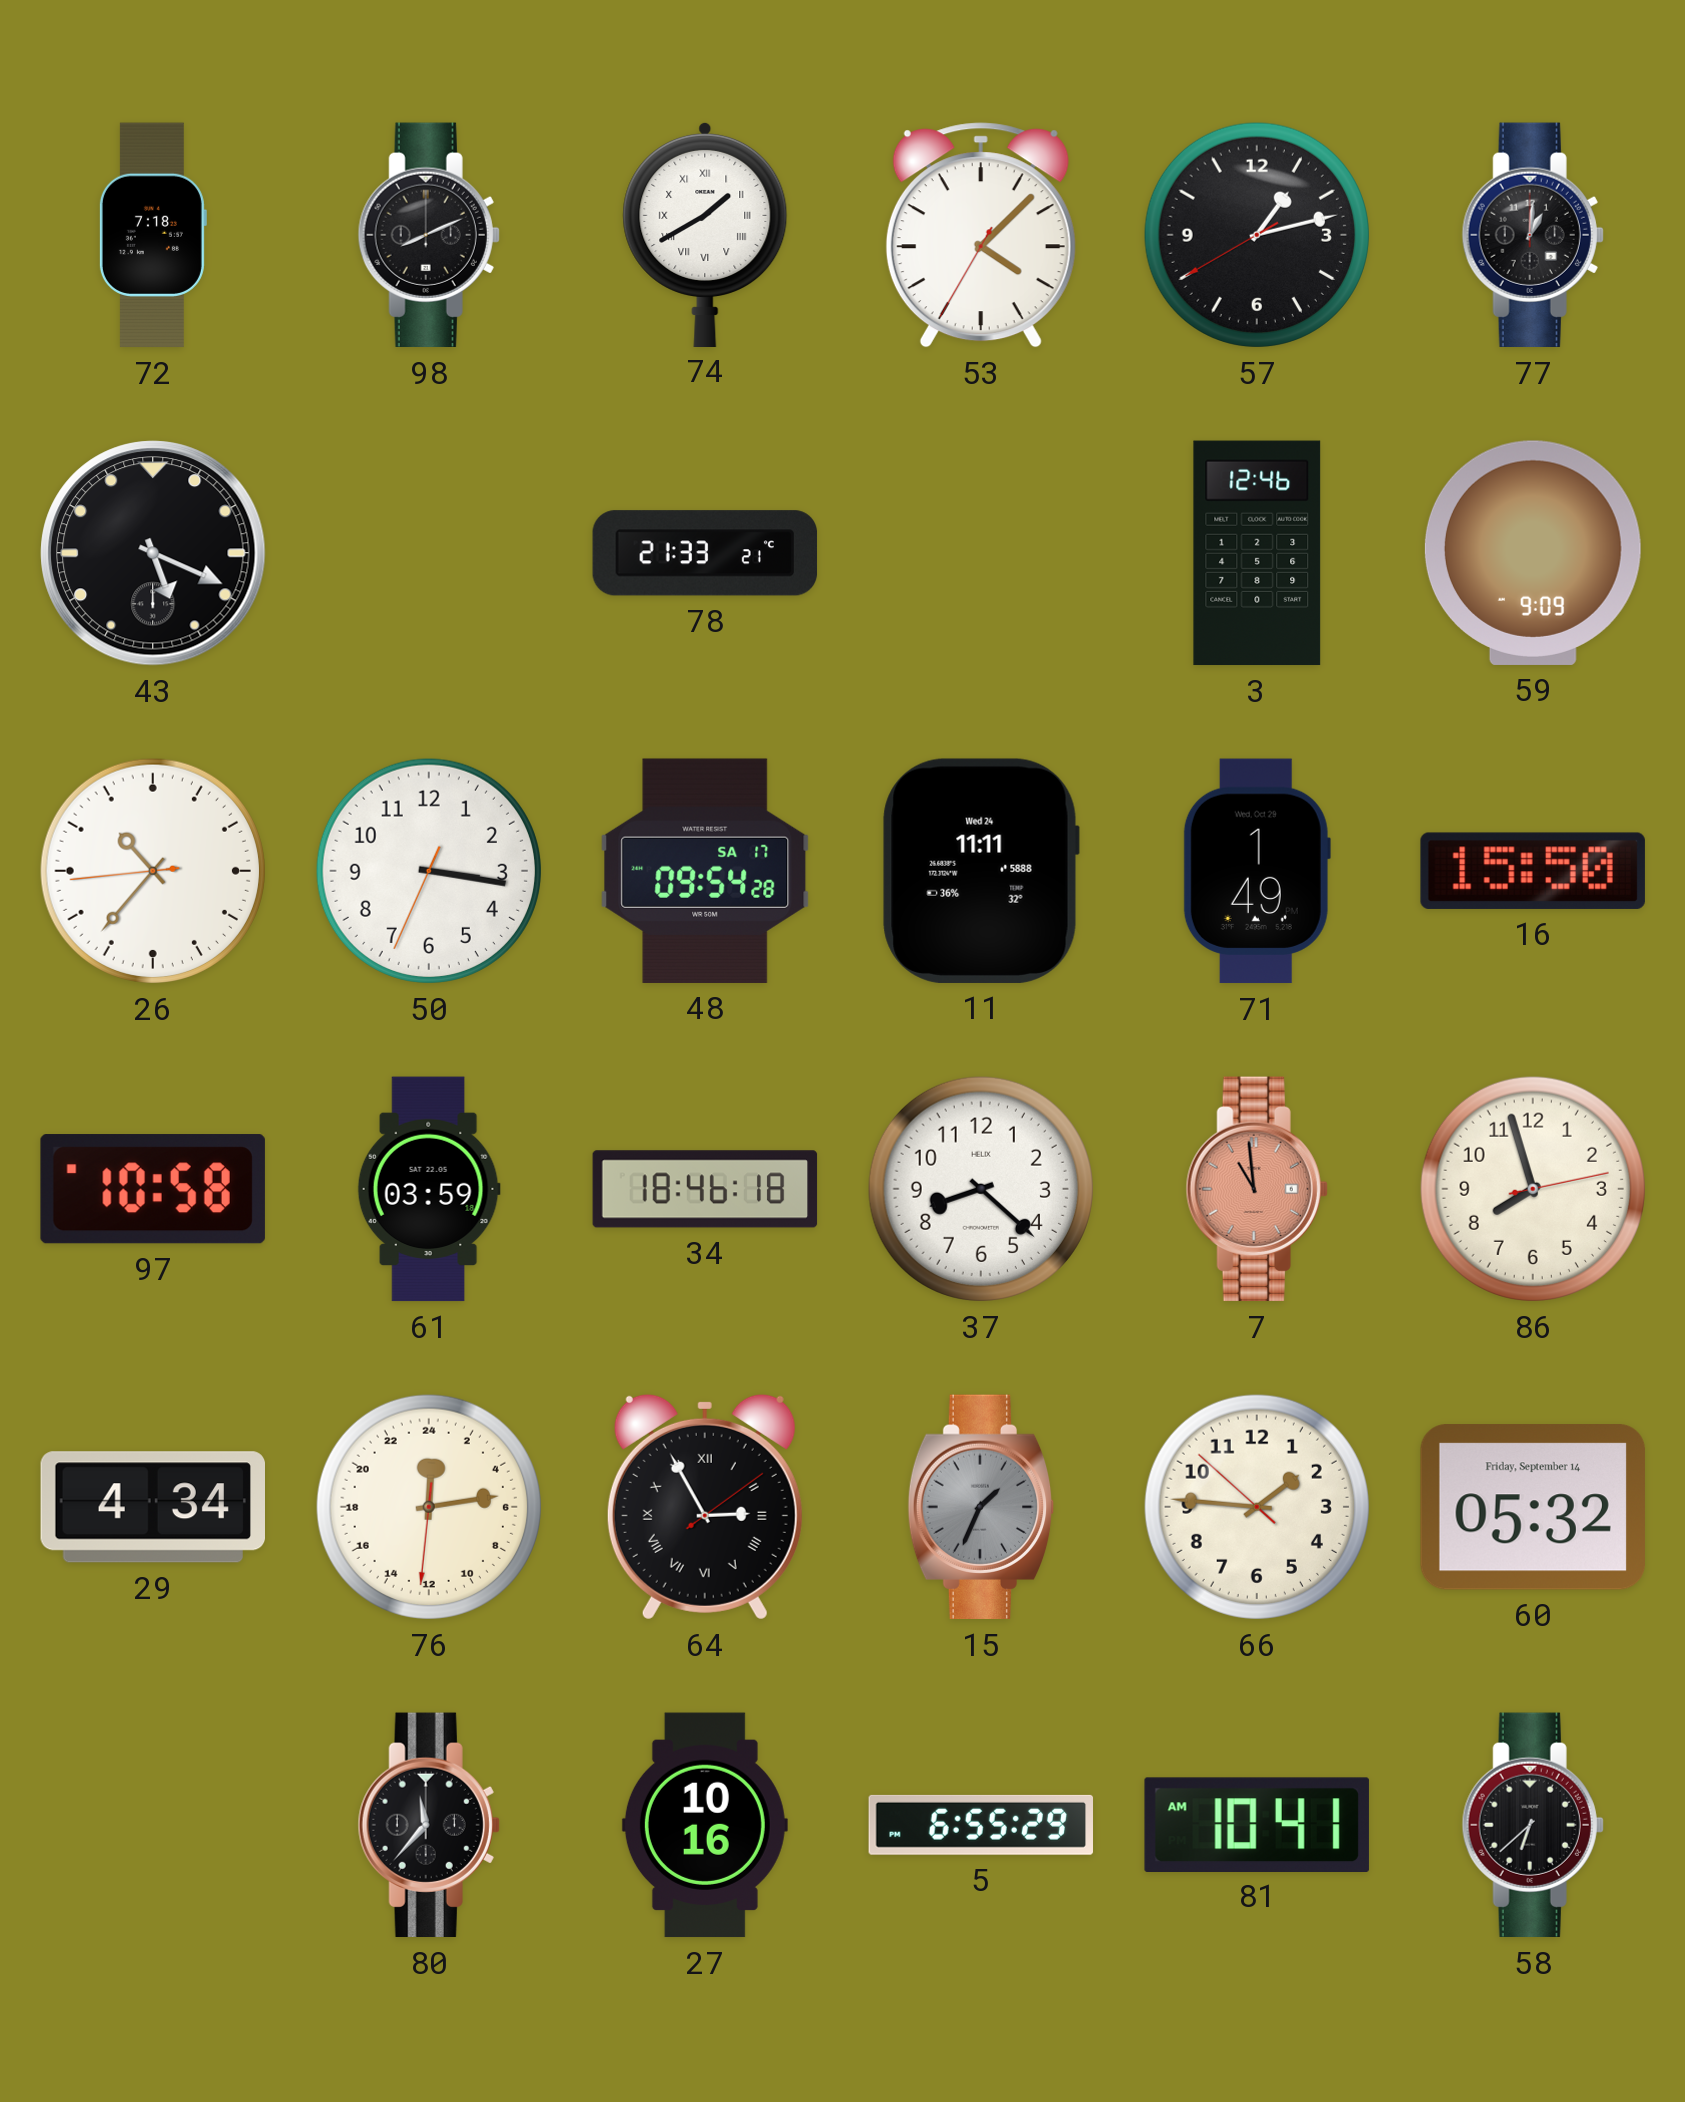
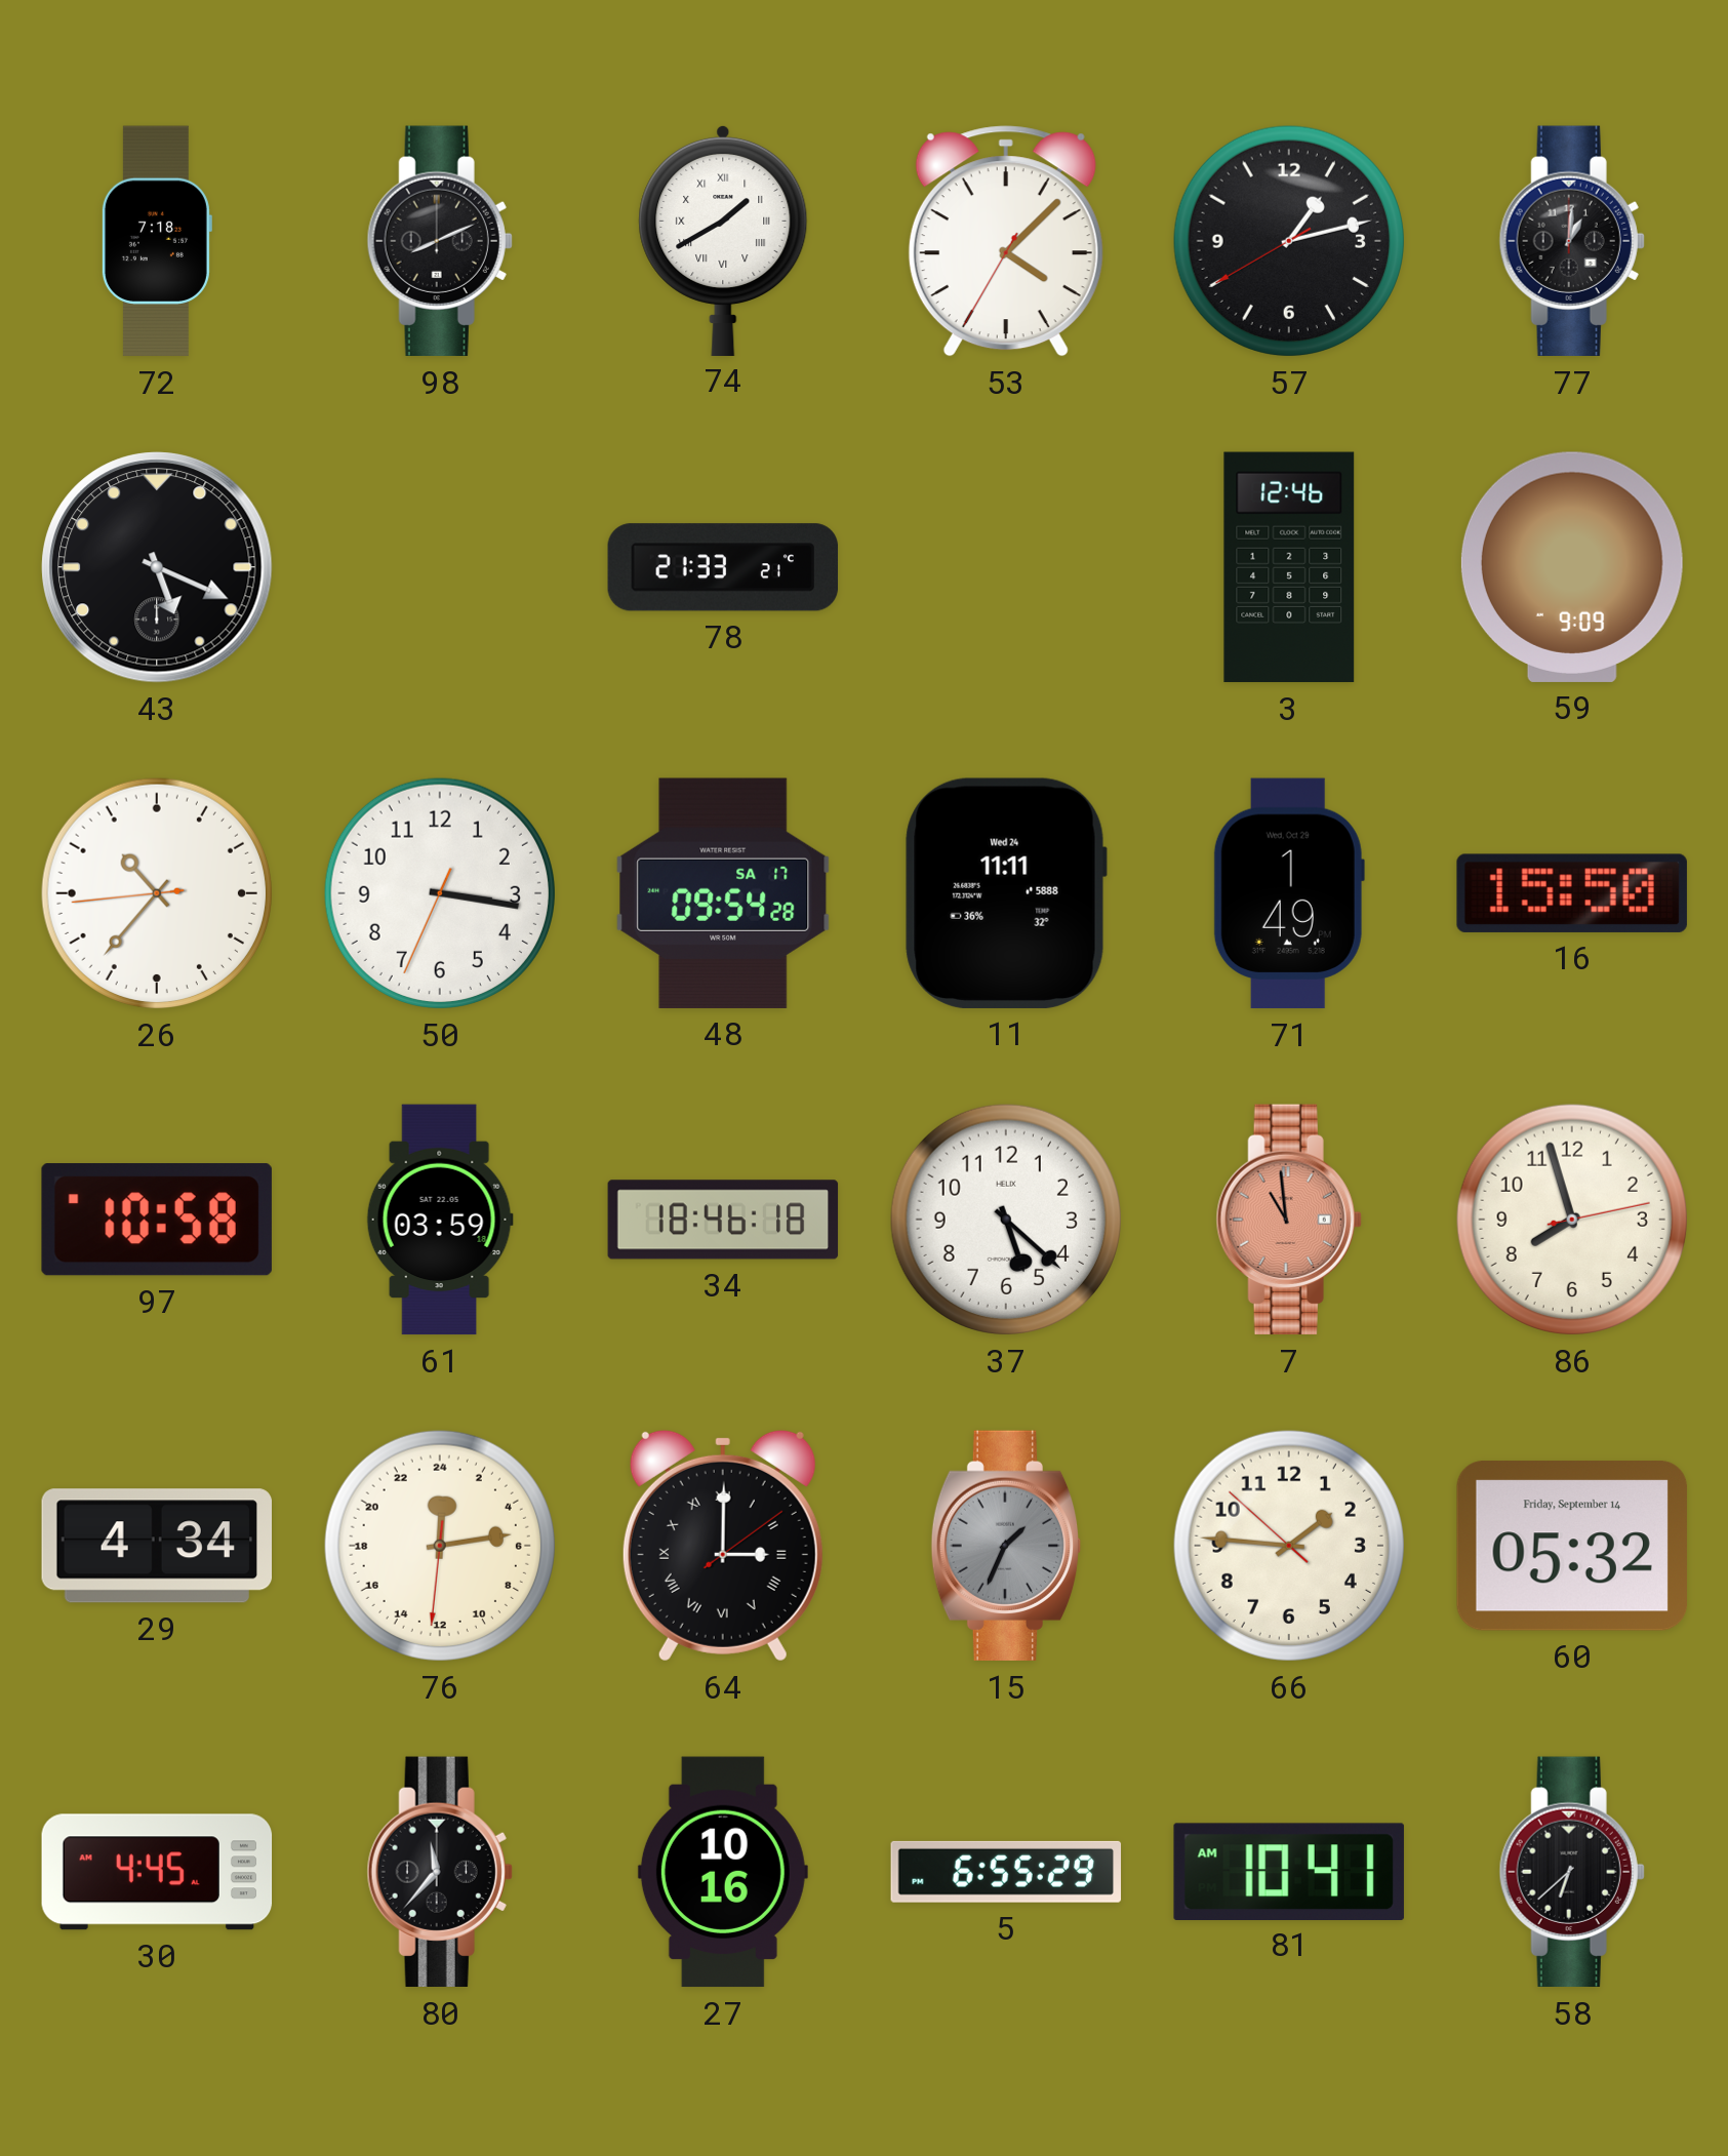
37: 8:22 -> 5:22
64: 2:55 -> 3:00
30: none -> 4:45
